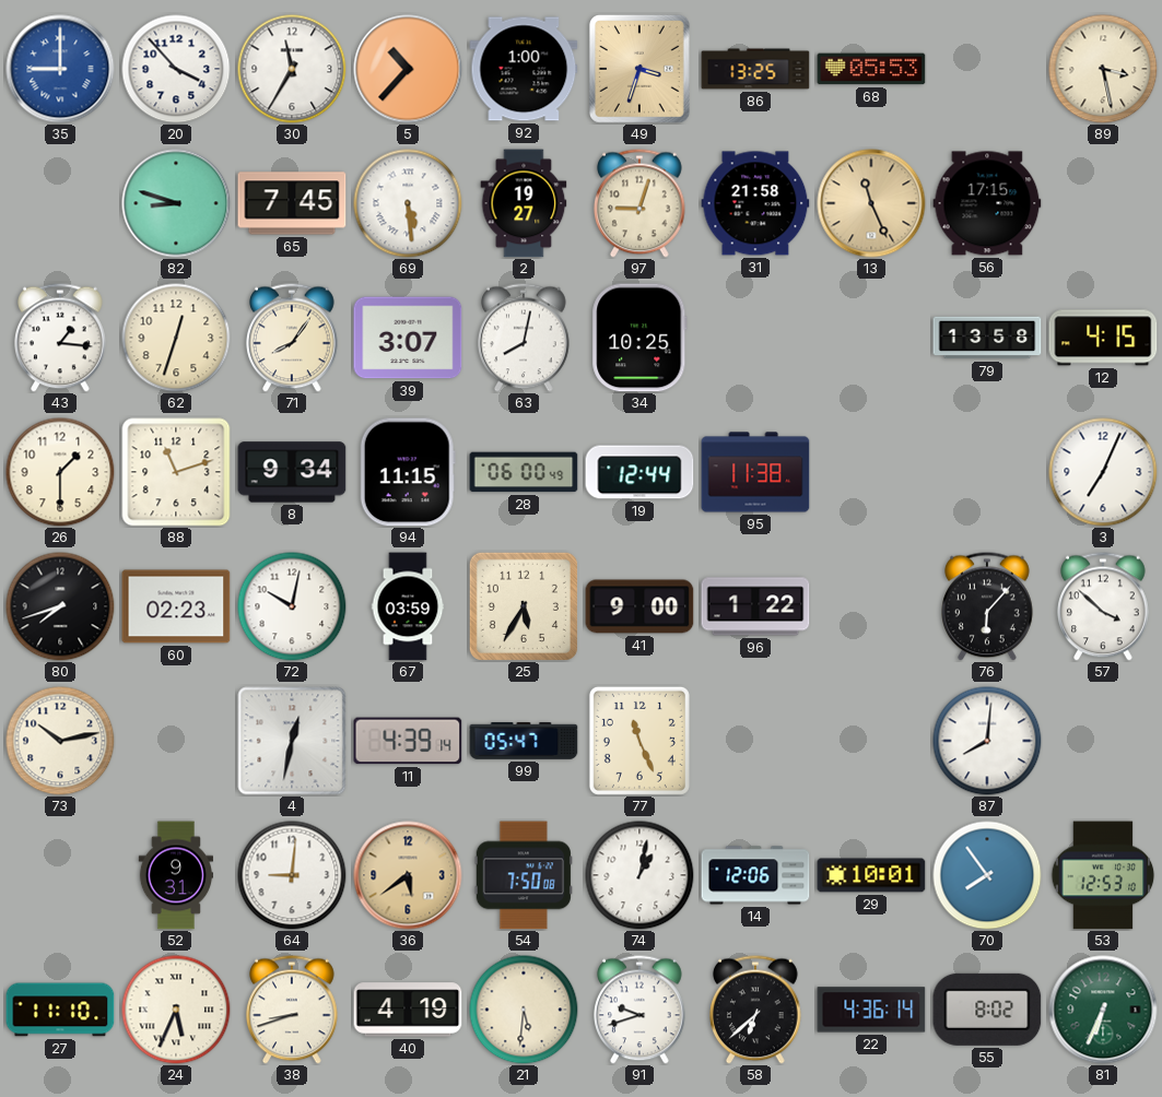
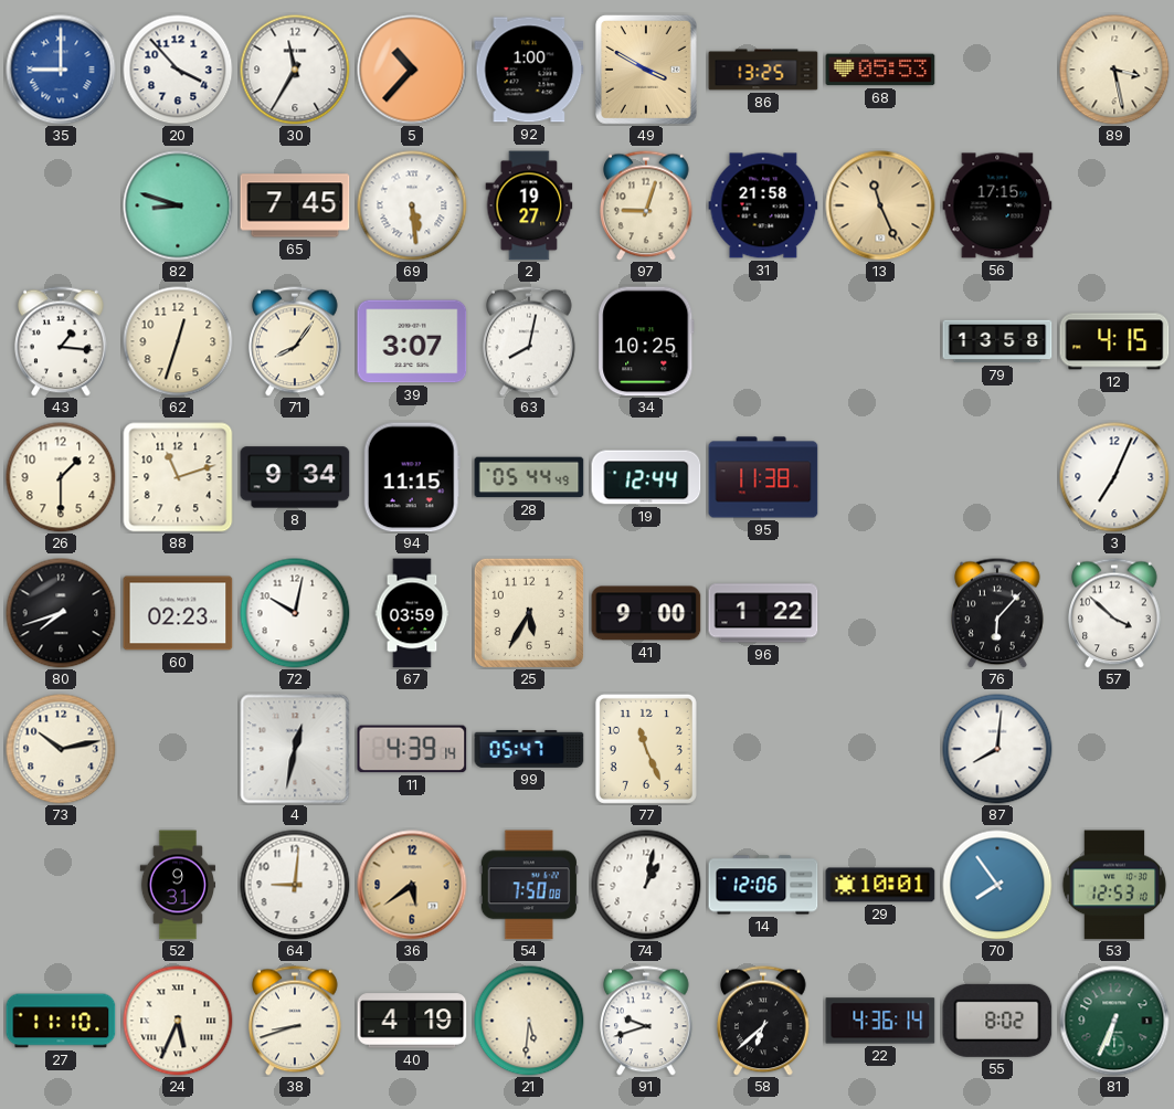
49: 3:33 -> 3:50
28: 06:00 -> 05:44
